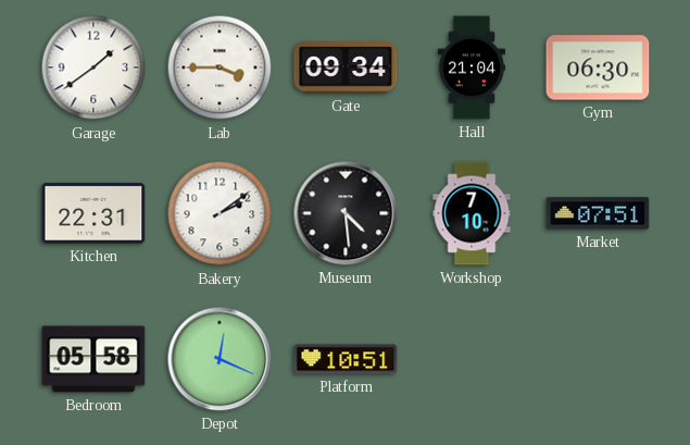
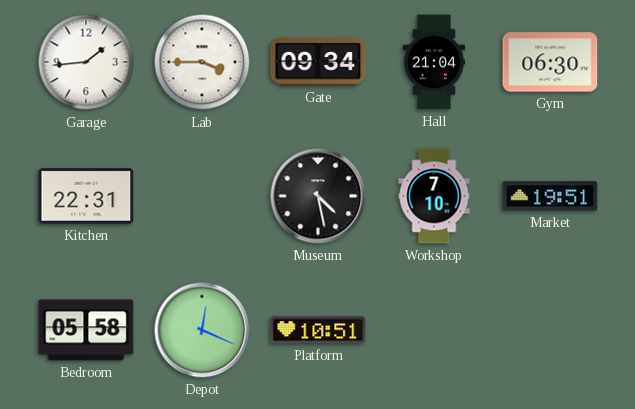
Garage: 1:39 -> 1:44
Bakery: 2:09 -> none
Museum: 4:29 -> 4:28
Market: 07:51 -> 19:51
